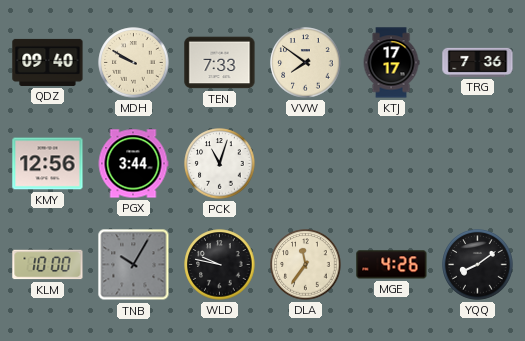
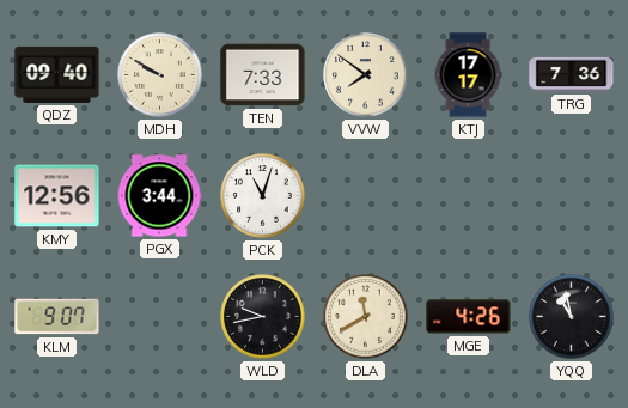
KLM: 10:00 -> 9:07
TNB: 10:05 -> none
WLD: 9:47 -> 9:43
DLA: 11:36 -> 11:40
YQQ: 8:09 -> 10:58
